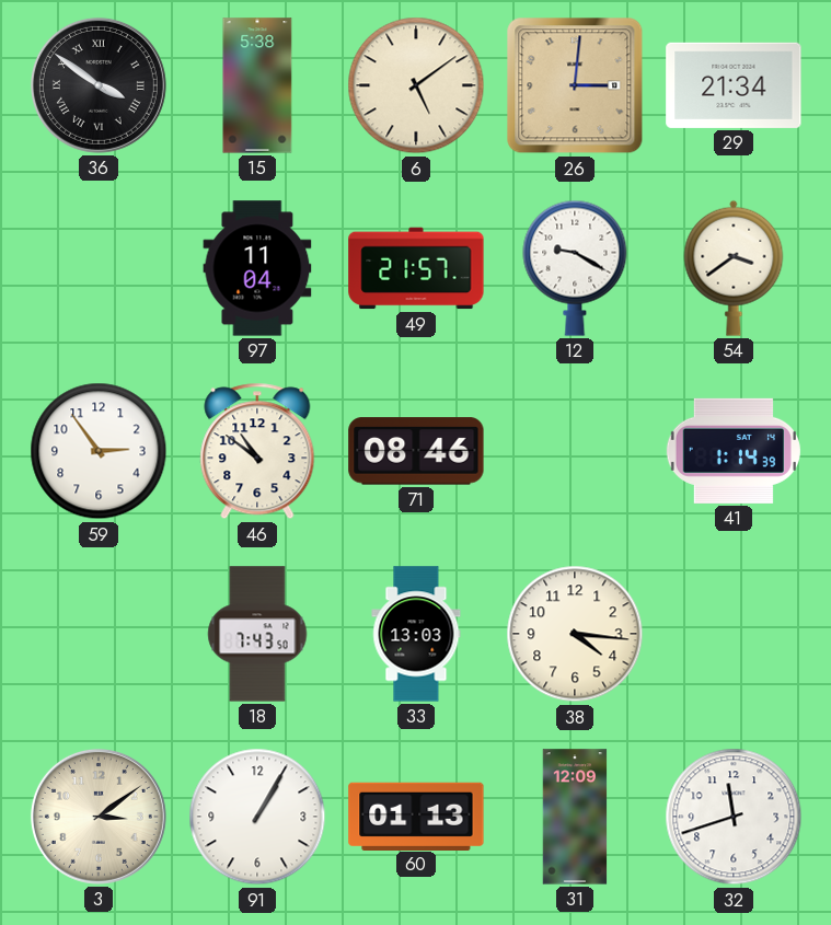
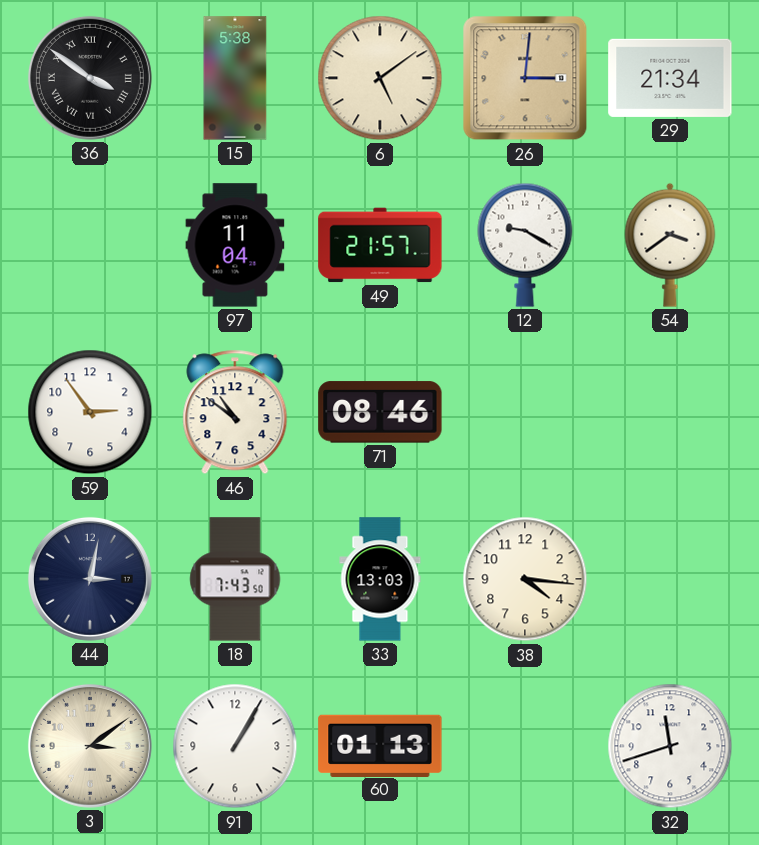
41: 1:14 -> none
44: none -> 3:02
31: 12:09 -> none
